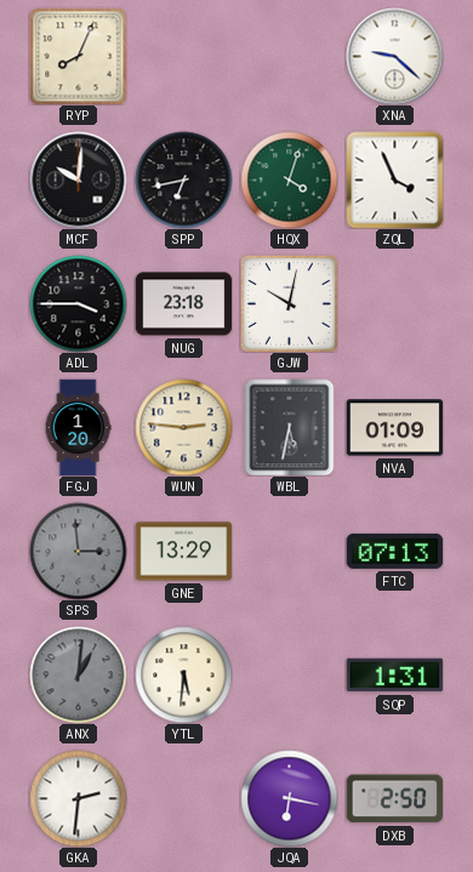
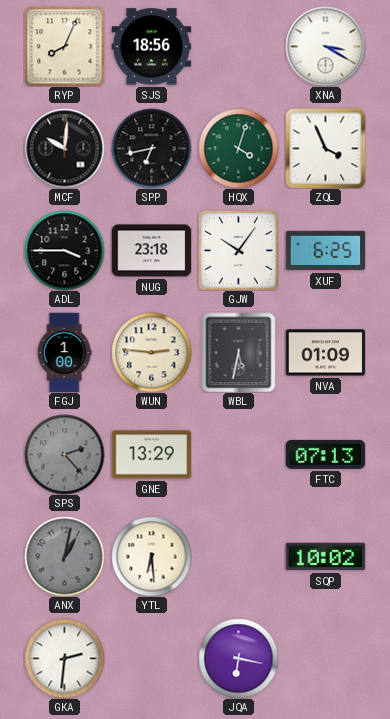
SJS: none -> 18:56
XNA: 9:22 -> 3:20
GJW: 10:02 -> 10:06
XUF: none -> 6:25
FGJ: 1:20 -> 1:00
SPS: 2:59 -> 2:23
ANX: 1:01 -> 1:02
YTL: 5:31 -> 6:29
SQP: 1:31 -> 10:02
DXB: 2:50 -> none
